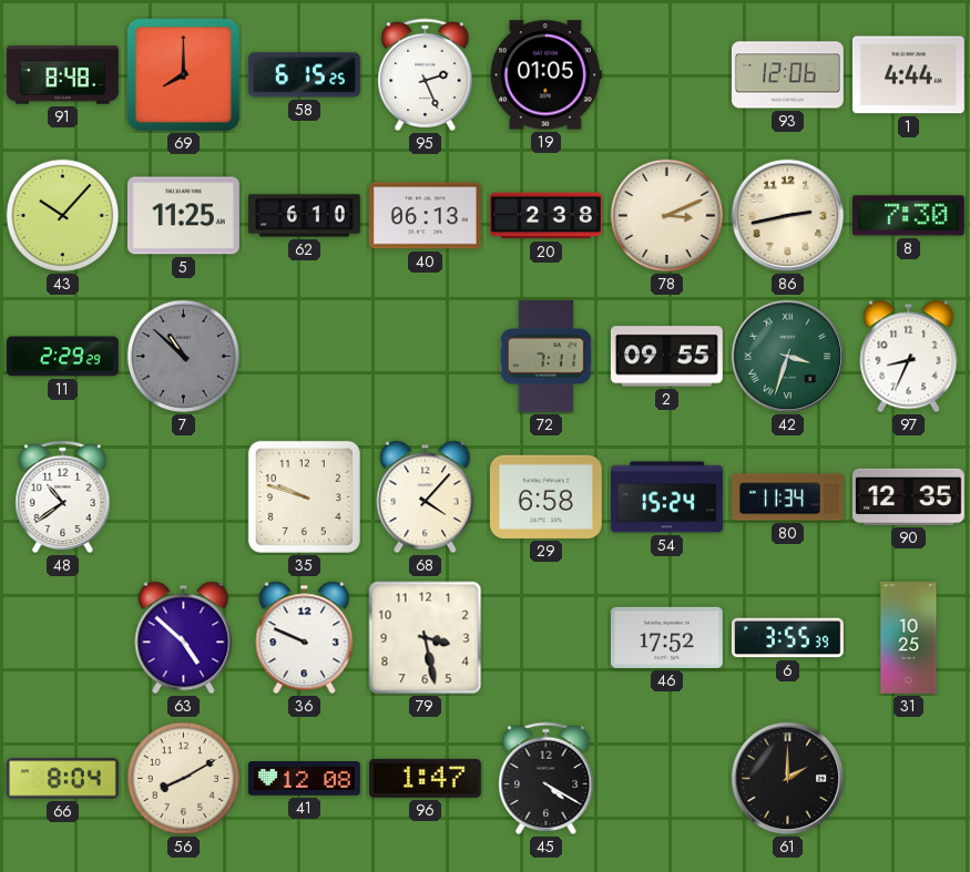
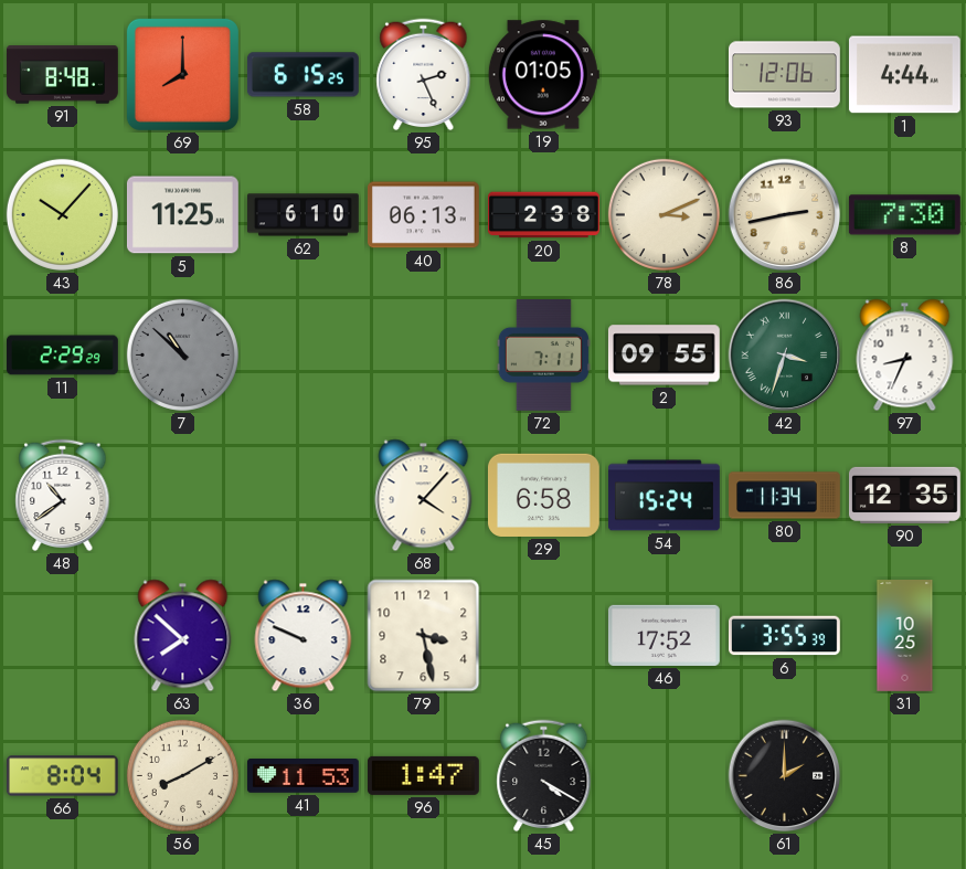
35: 9:48 -> none
63: 4:52 -> 7:52
41: 12:08 -> 11:53
